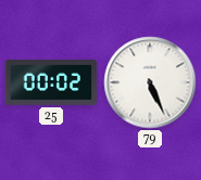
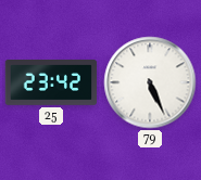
25: 00:02 -> 23:42
